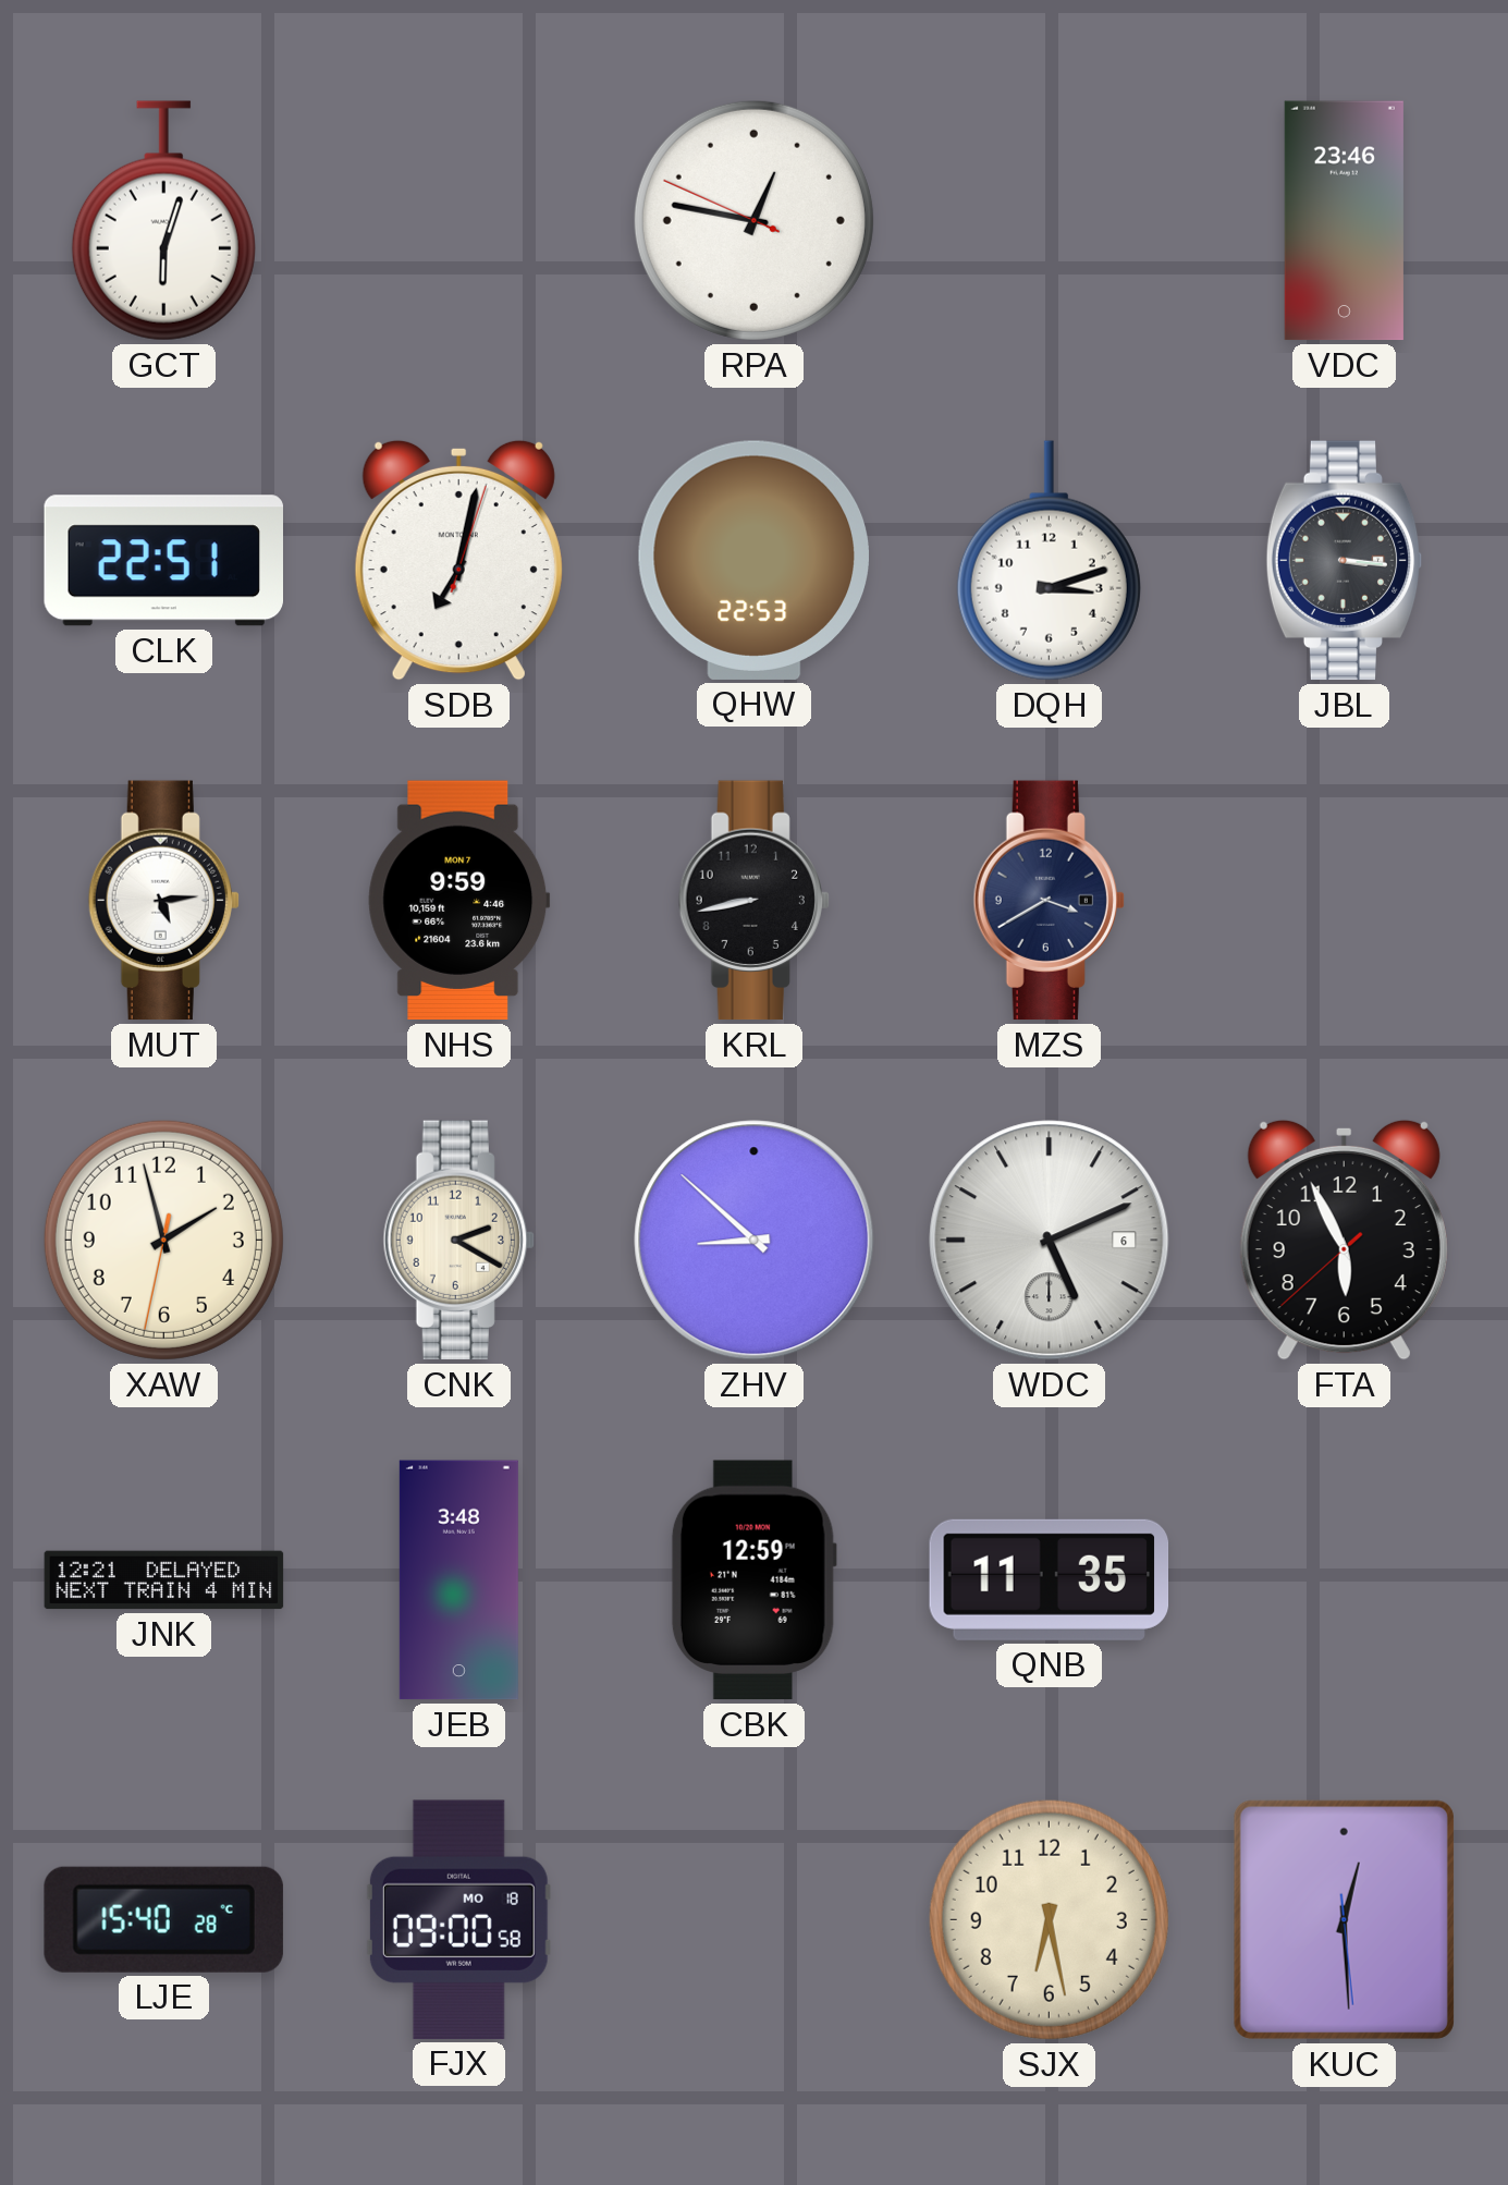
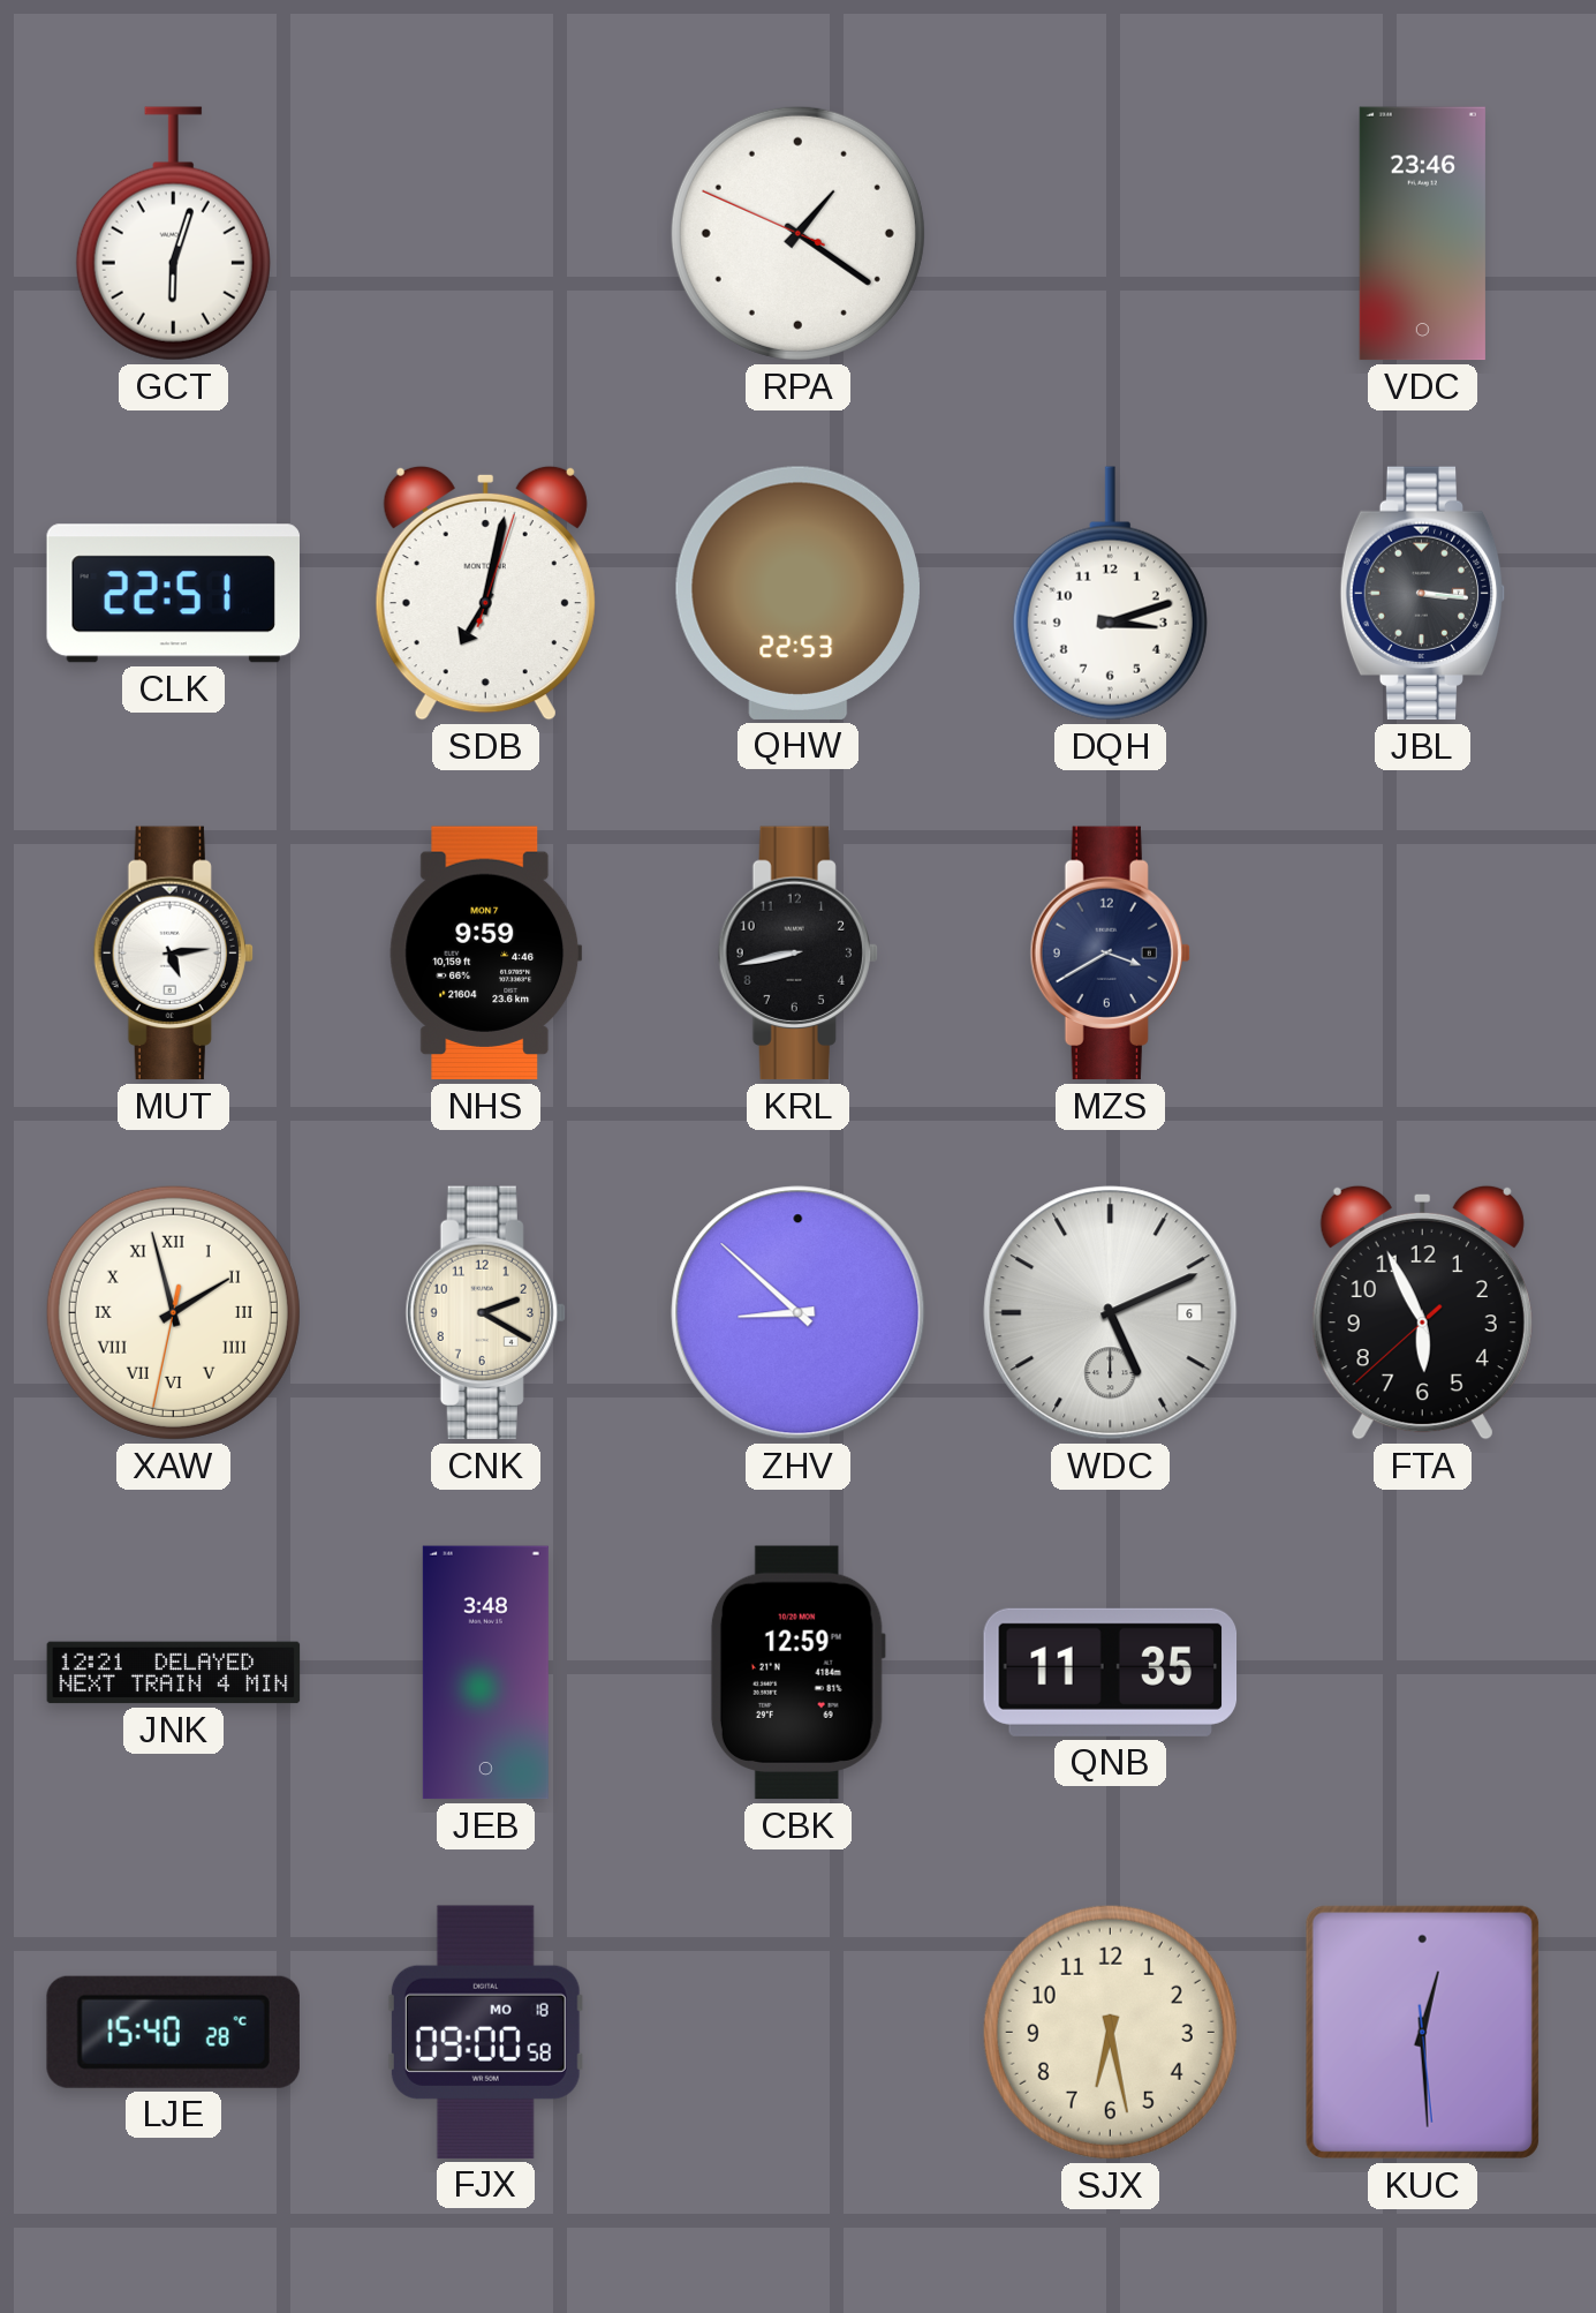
RPA: 12:46 -> 1:20
XAW numerals: Arabic -> Roman
